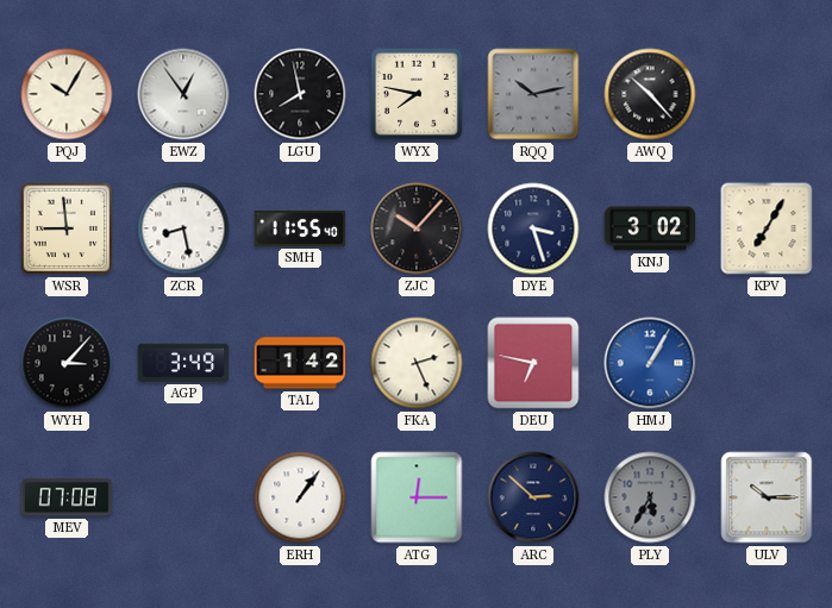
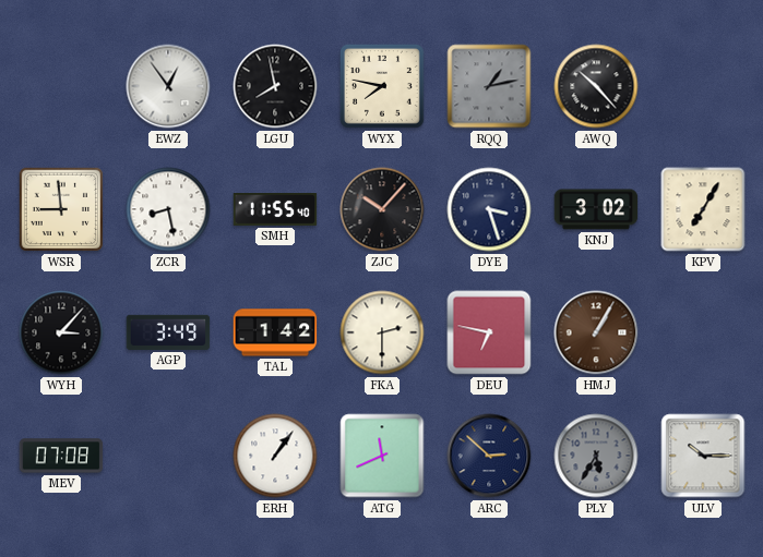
PQJ: 10:05 -> none
RQQ: 10:13 -> 1:13
FKA: 2:26 -> 2:30
HMJ dial: blue -> brown
ATG: 12:15 -> 11:41
